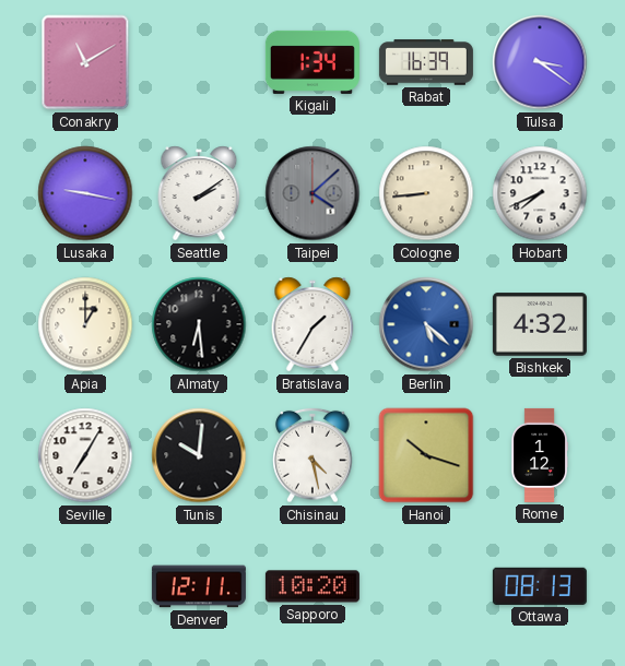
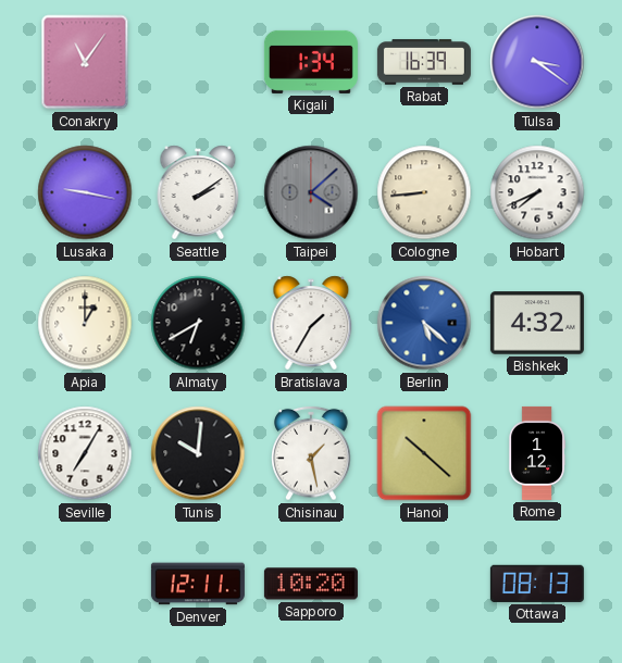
Conakry: 11:10 -> 11:06
Almaty: 6:29 -> 6:40
Chisinau: 4:28 -> 1:28
Hanoi: 10:18 -> 10:22
